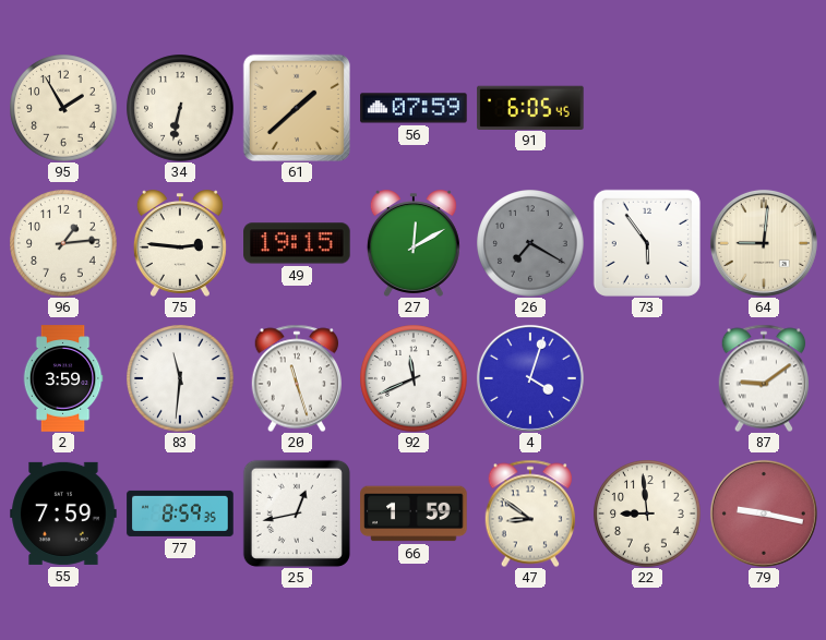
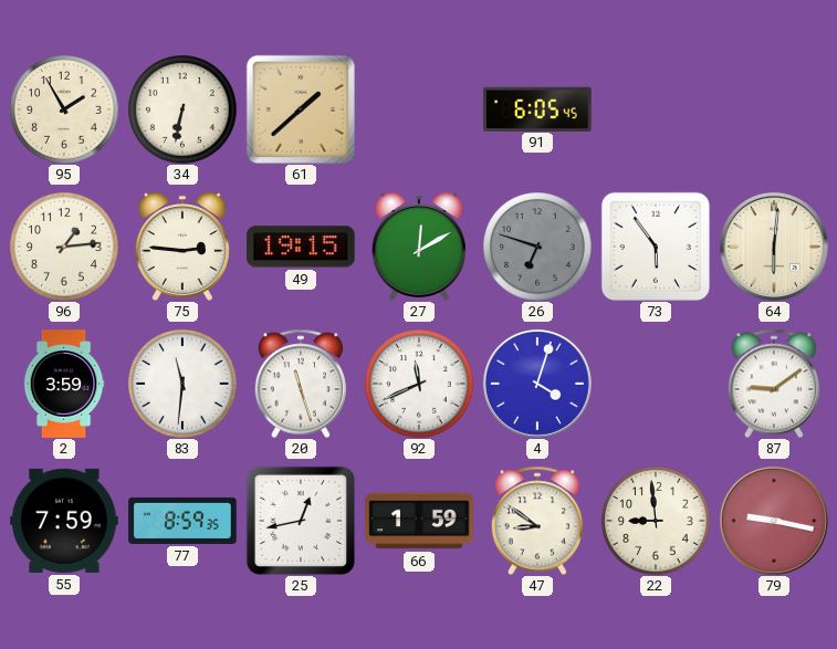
56: 07:59 -> none
26: 7:20 -> 6:48
64: 9:01 -> 6:01
